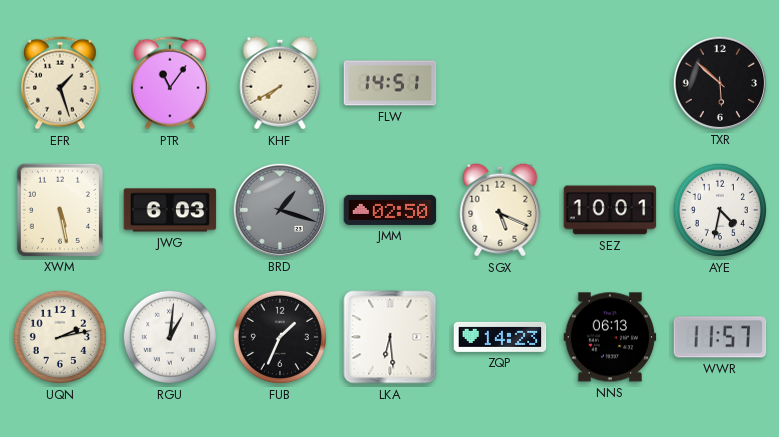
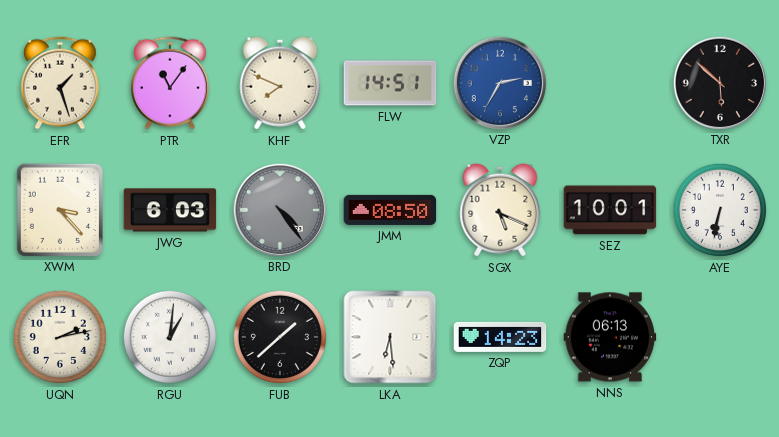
KHF: 7:40 -> 7:49
VZP: none -> 2:35
XWM: 5:28 -> 3:23
BRD: 1:18 -> 4:24
JMM: 02:50 -> 08:50
AYE: 4:32 -> 6:32
FUB: 1:34 -> 1:38
WWR: 11:57 -> none
